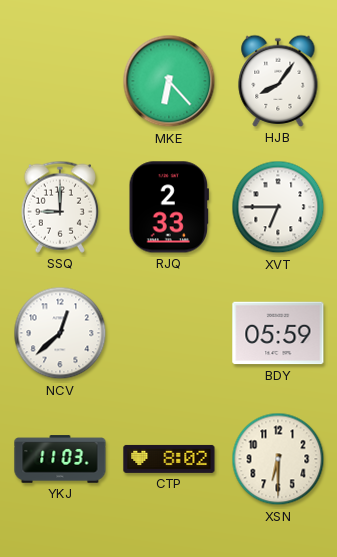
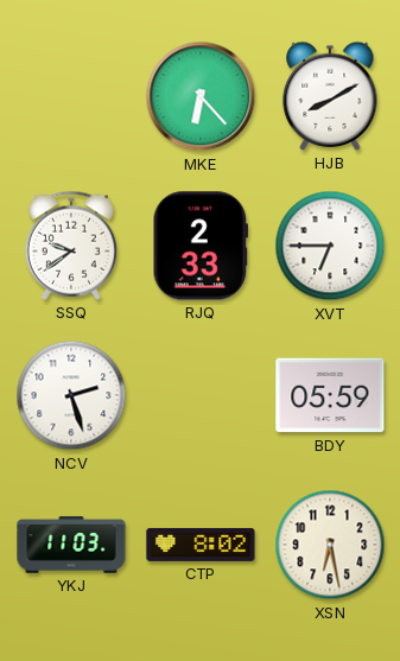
HJB: 8:06 -> 8:10
SSQ: 9:00 -> 9:39
NCV: 12:38 -> 2:27
XSN: 6:30 -> 6:28
